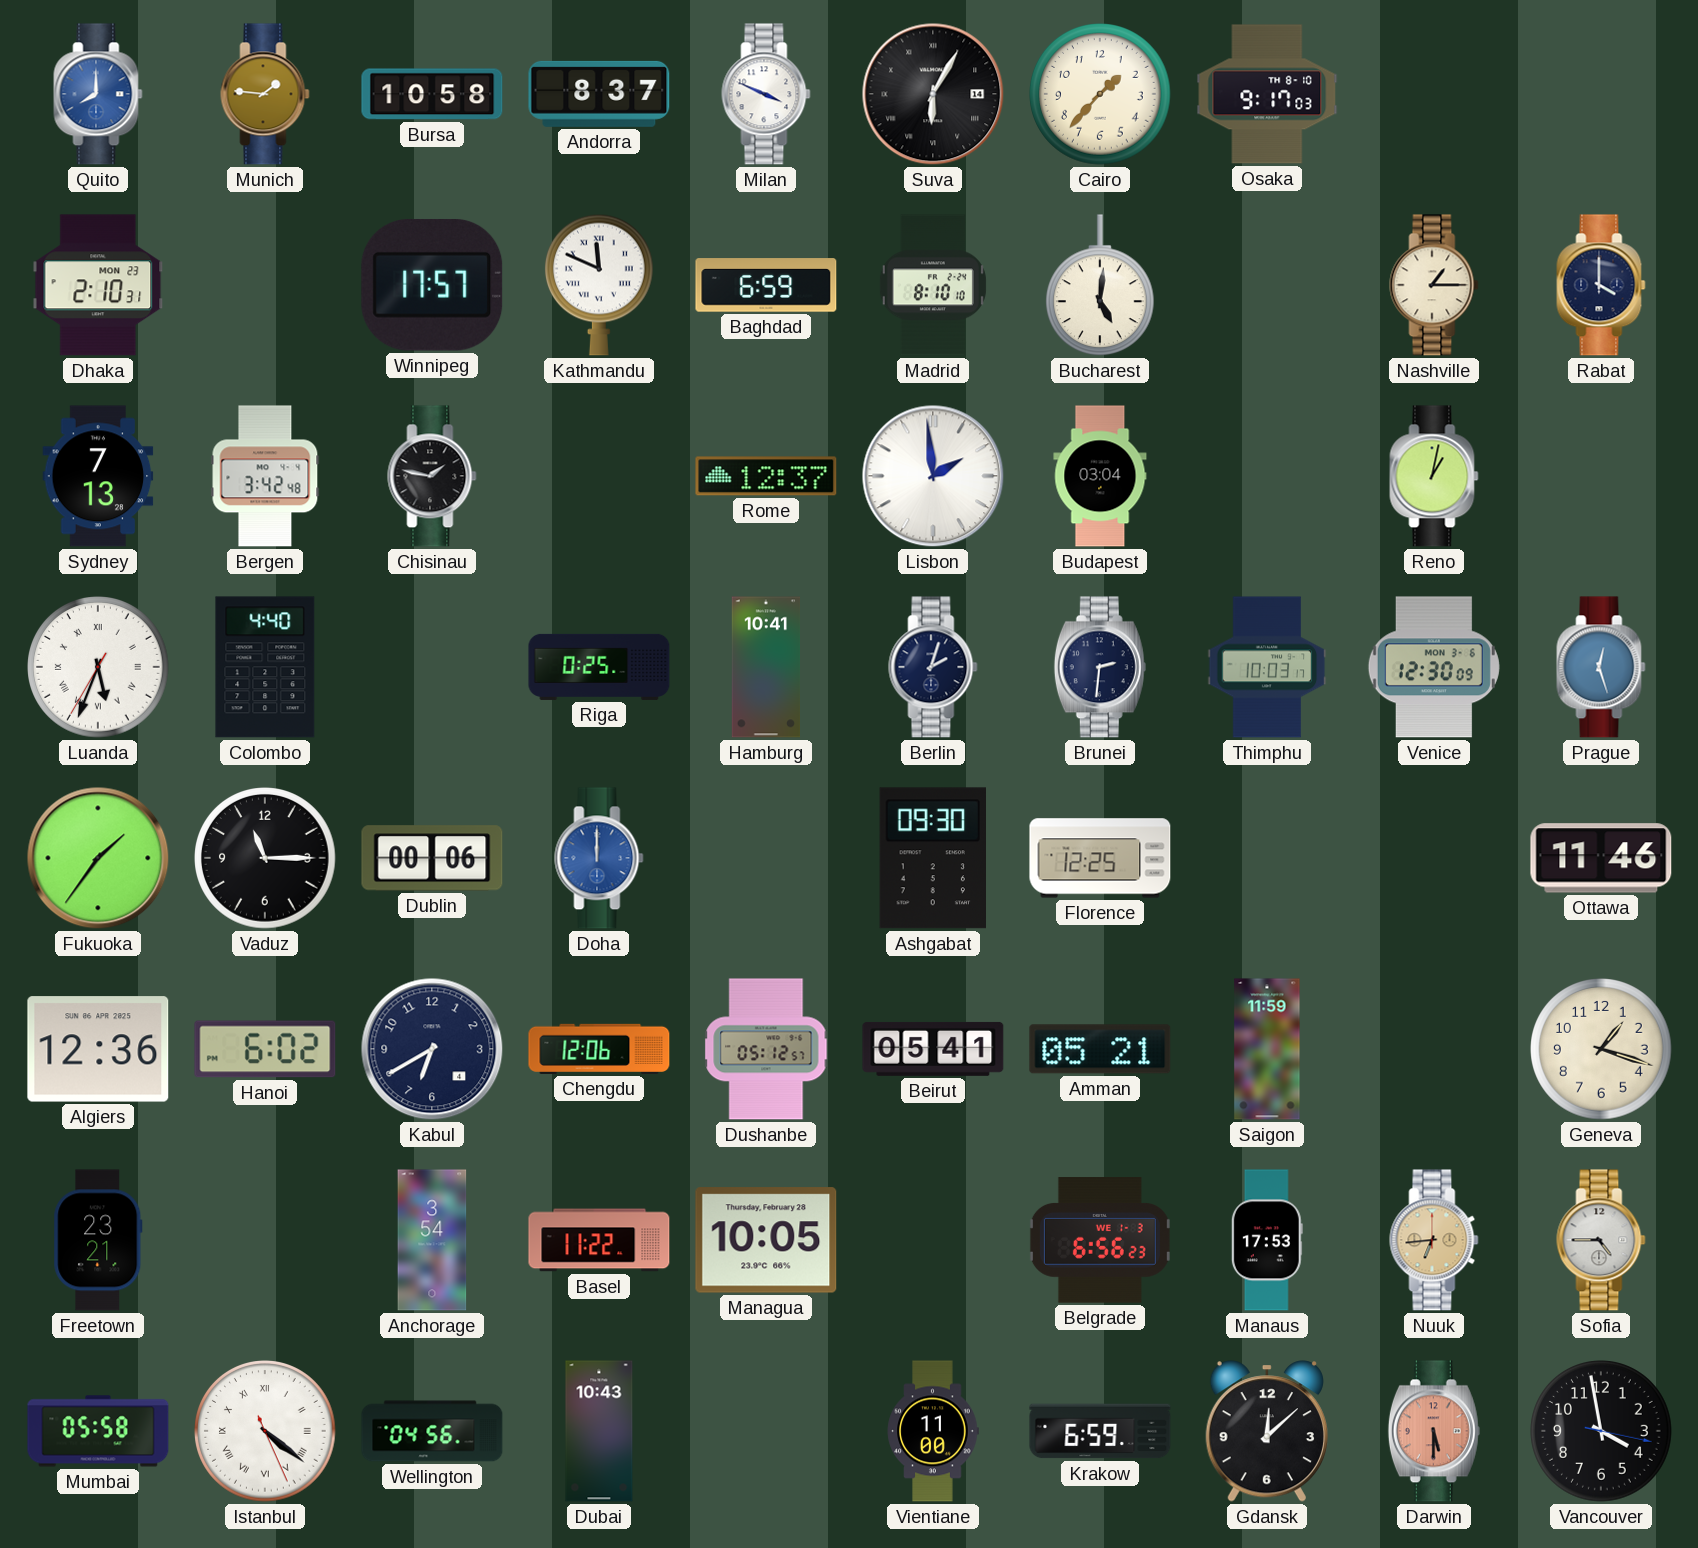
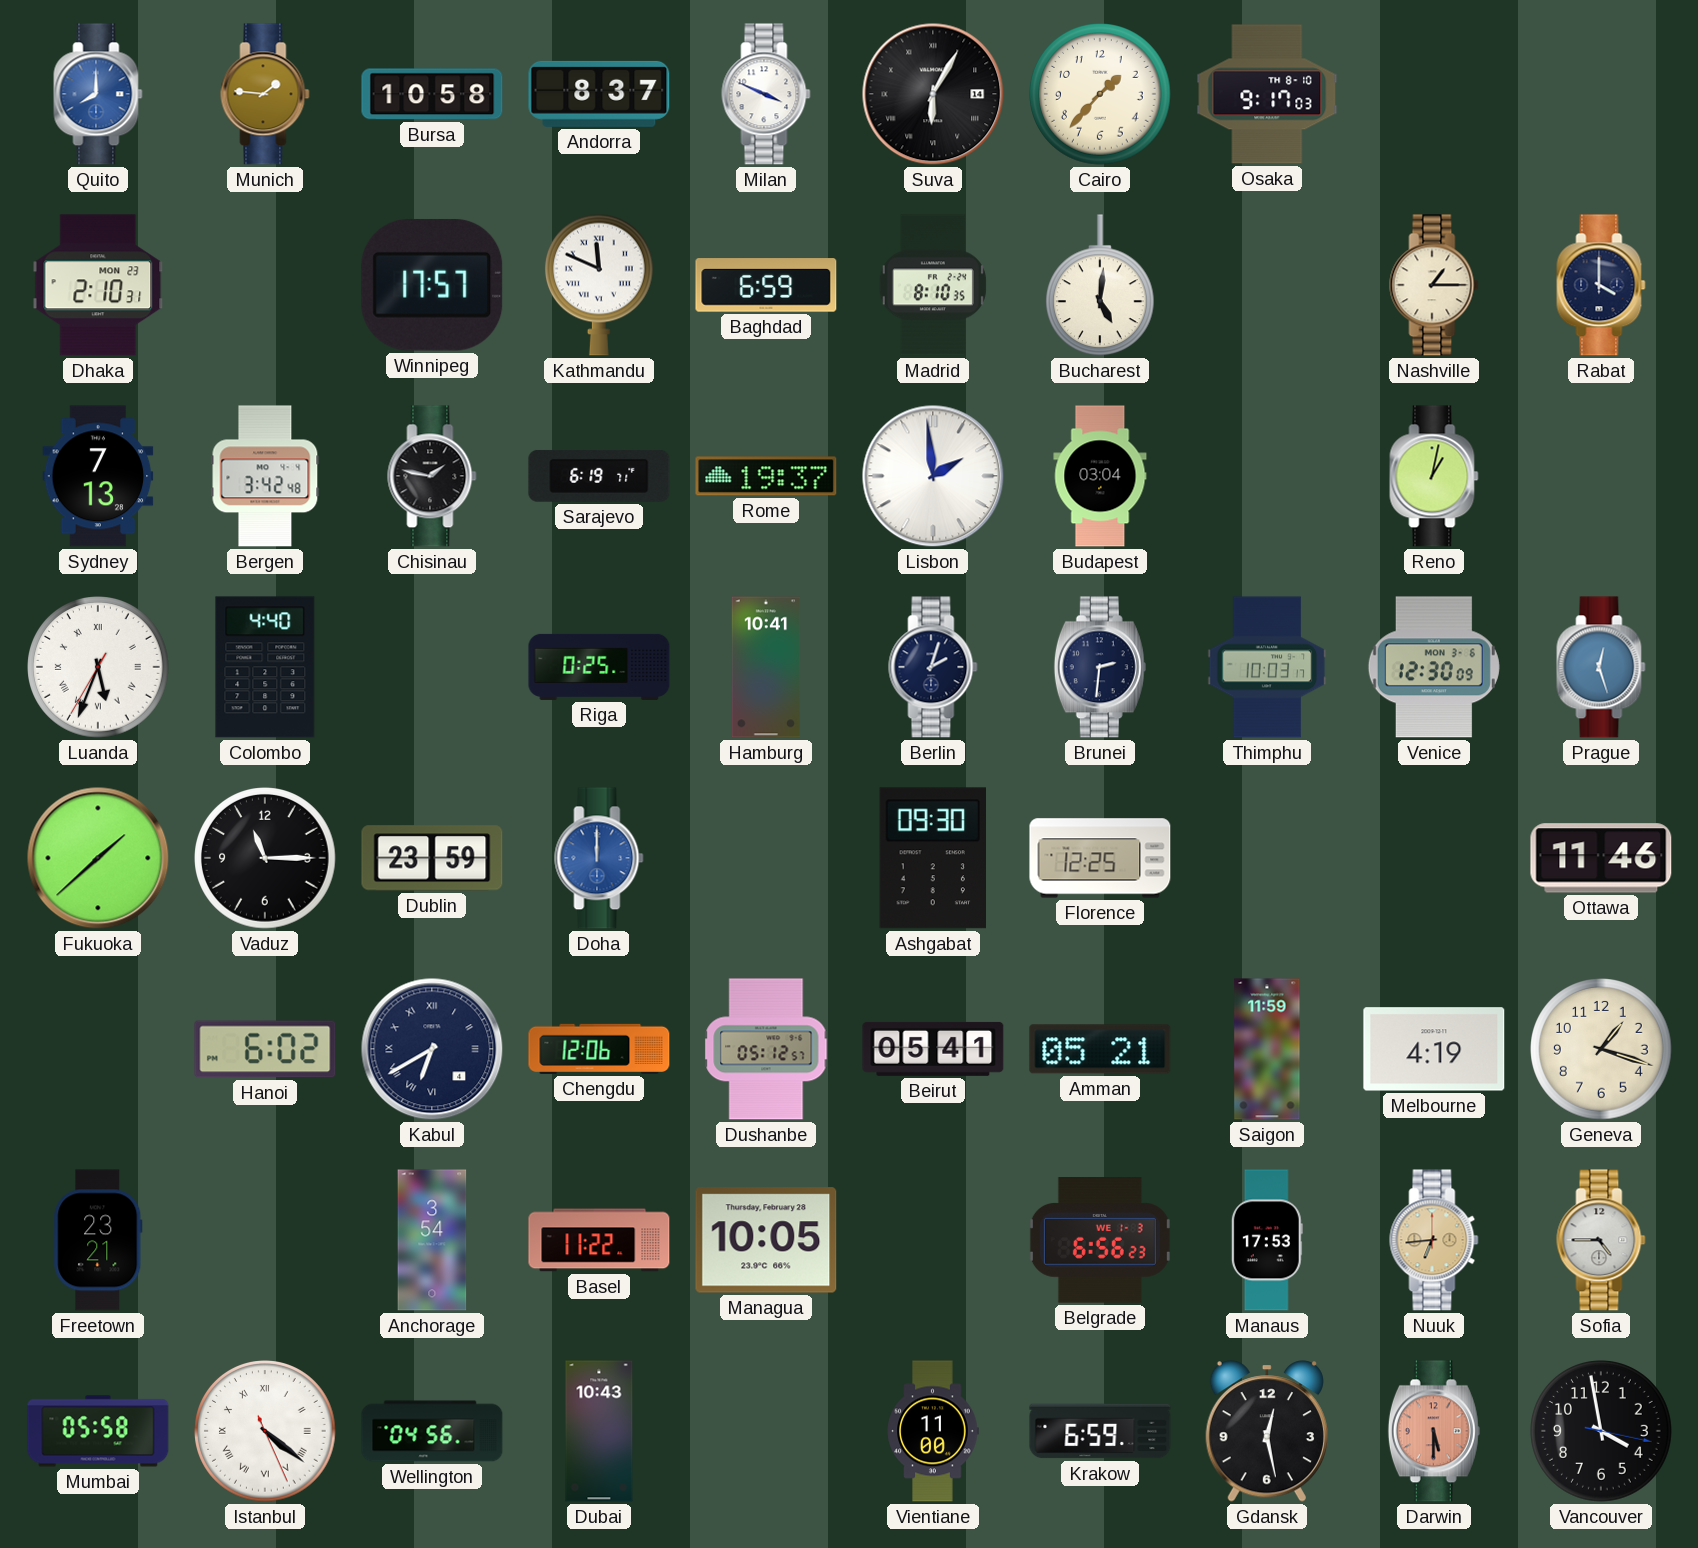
Madrid: 8:10:10 -> 8:10:35
Sarajevo: none -> 6:19
Rome: 12:37 -> 19:37
Fukuoka: 1:36 -> 1:38
Dublin: 00:06 -> 23:59
Algiers: 12:36 -> none
Kabul numerals: Arabic -> Roman
Melbourne: none -> 4:19
Gdansk: 12:08 -> 12:28
